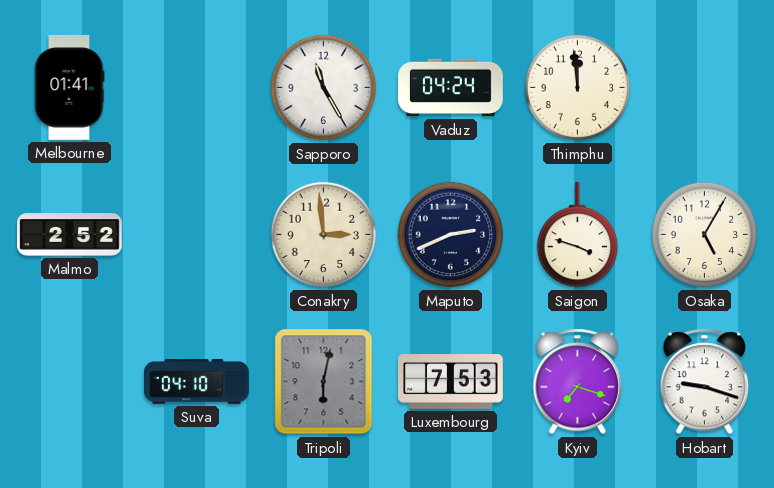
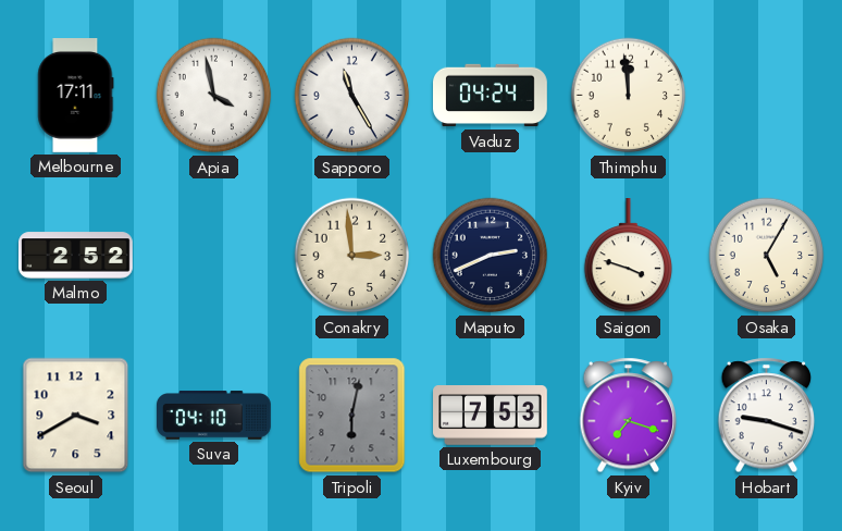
Melbourne: 01:41 -> 17:11
Apia: none -> 3:58
Seoul: none -> 3:40
